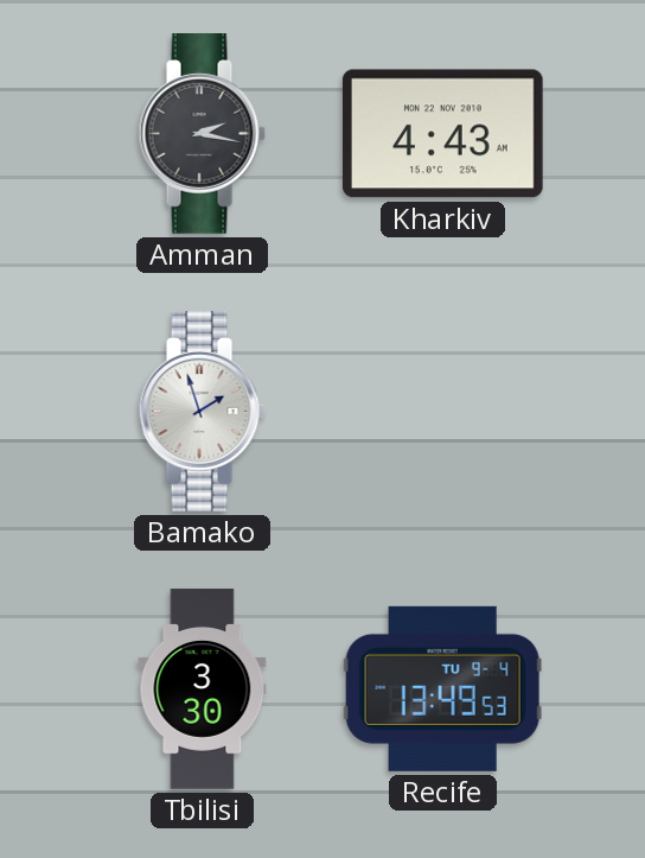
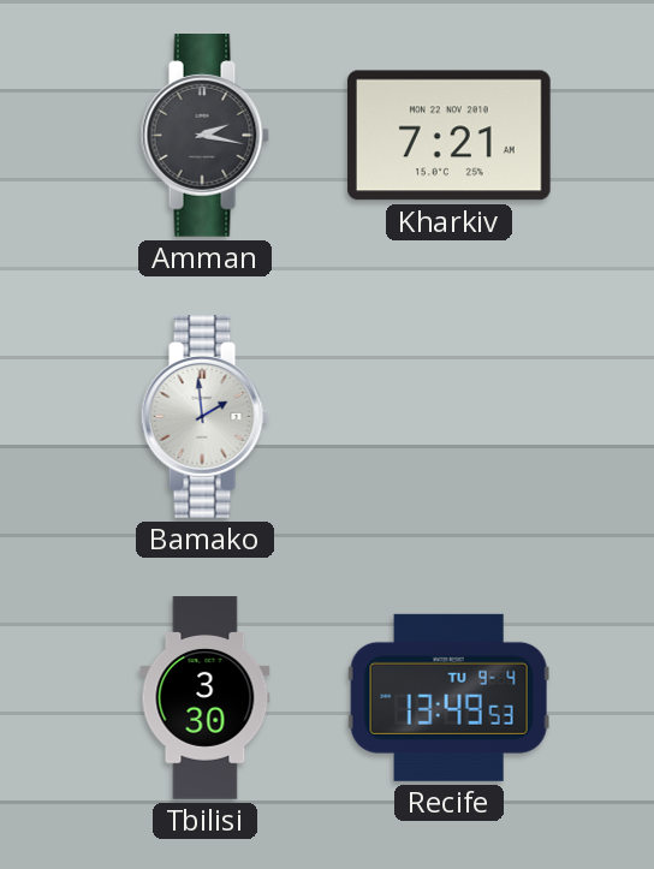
Kharkiv: 4:43 -> 7:21
Bamako: 1:57 -> 1:59
